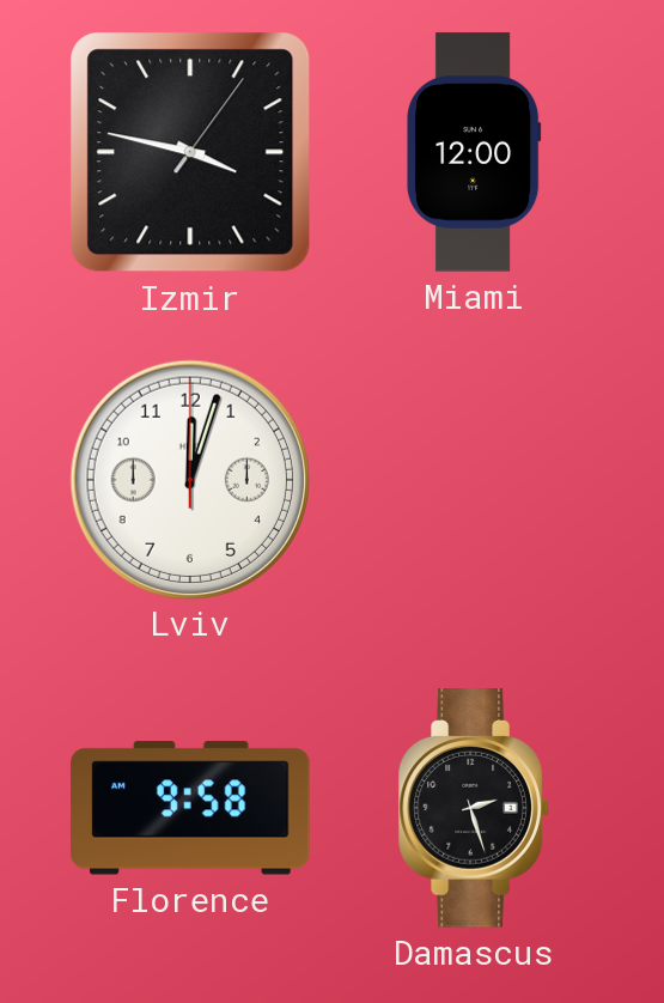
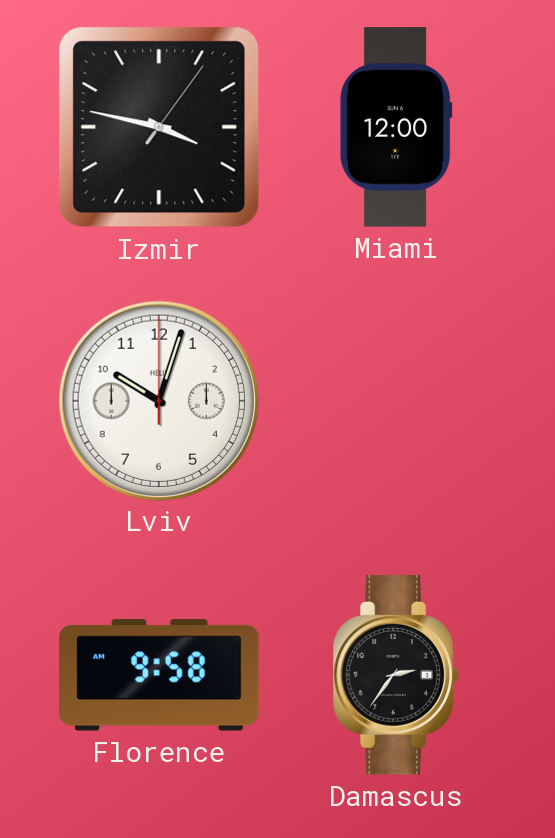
Lviv: 12:03 -> 10:03
Damascus: 2:27 -> 2:36
